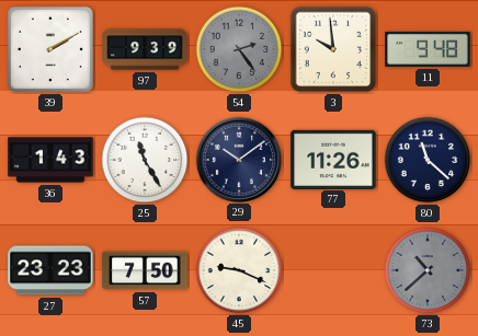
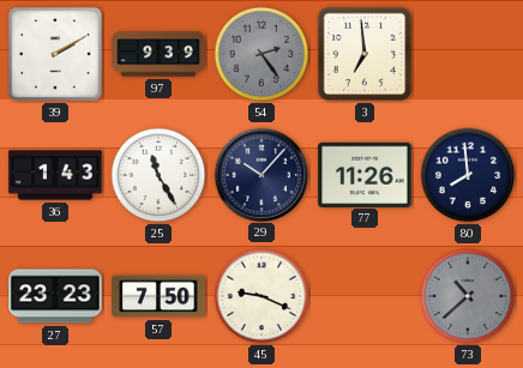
3: 9:59 -> 6:59
11: 9:48 -> none
29: 10:09 -> 10:07
80: 11:22 -> 7:59
